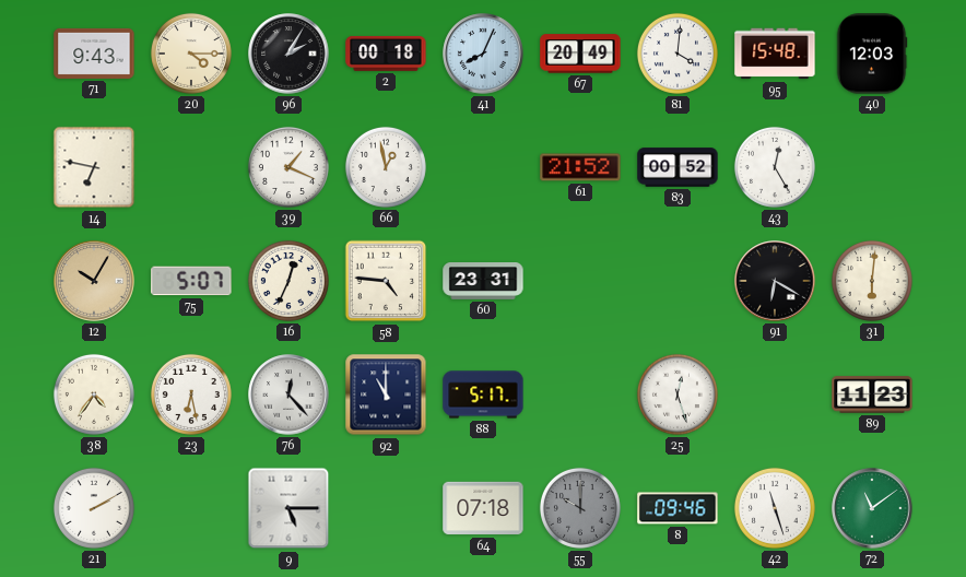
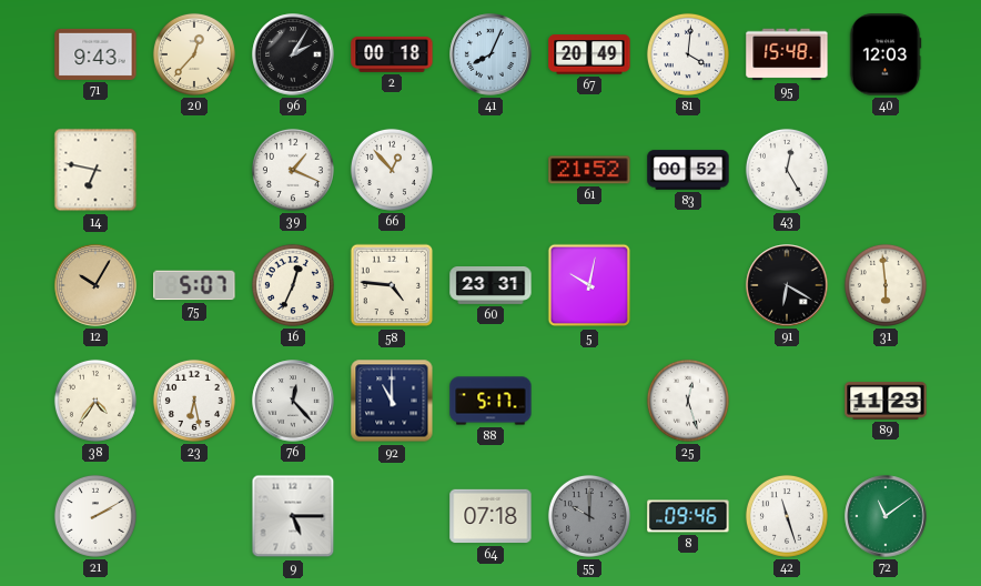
20: 4:15 -> 12:37
66: 12:58 -> 12:53
5: none -> 10:02
31: 6:01 -> 5:59
